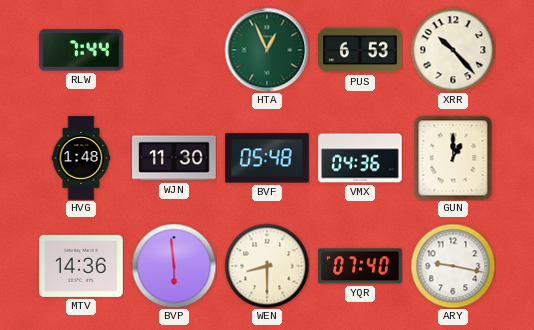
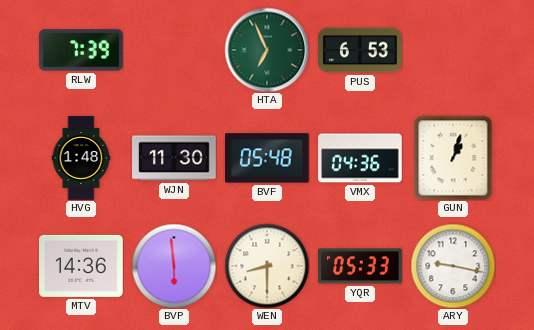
RLW: 7:44 -> 7:39
HTA: 12:56 -> 6:56
XRR: 10:23 -> none
GUN: 1:00 -> 1:03
YQR: 07:40 -> 05:33
